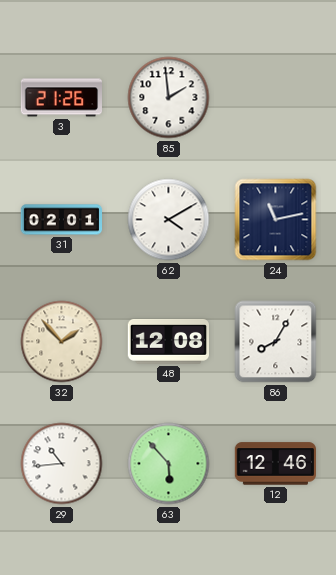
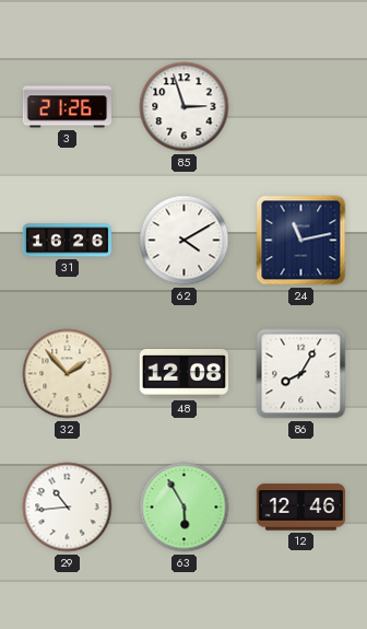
85: 1:59 -> 2:57
31: 02:01 -> 16:26
63: 5:53 -> 5:55
